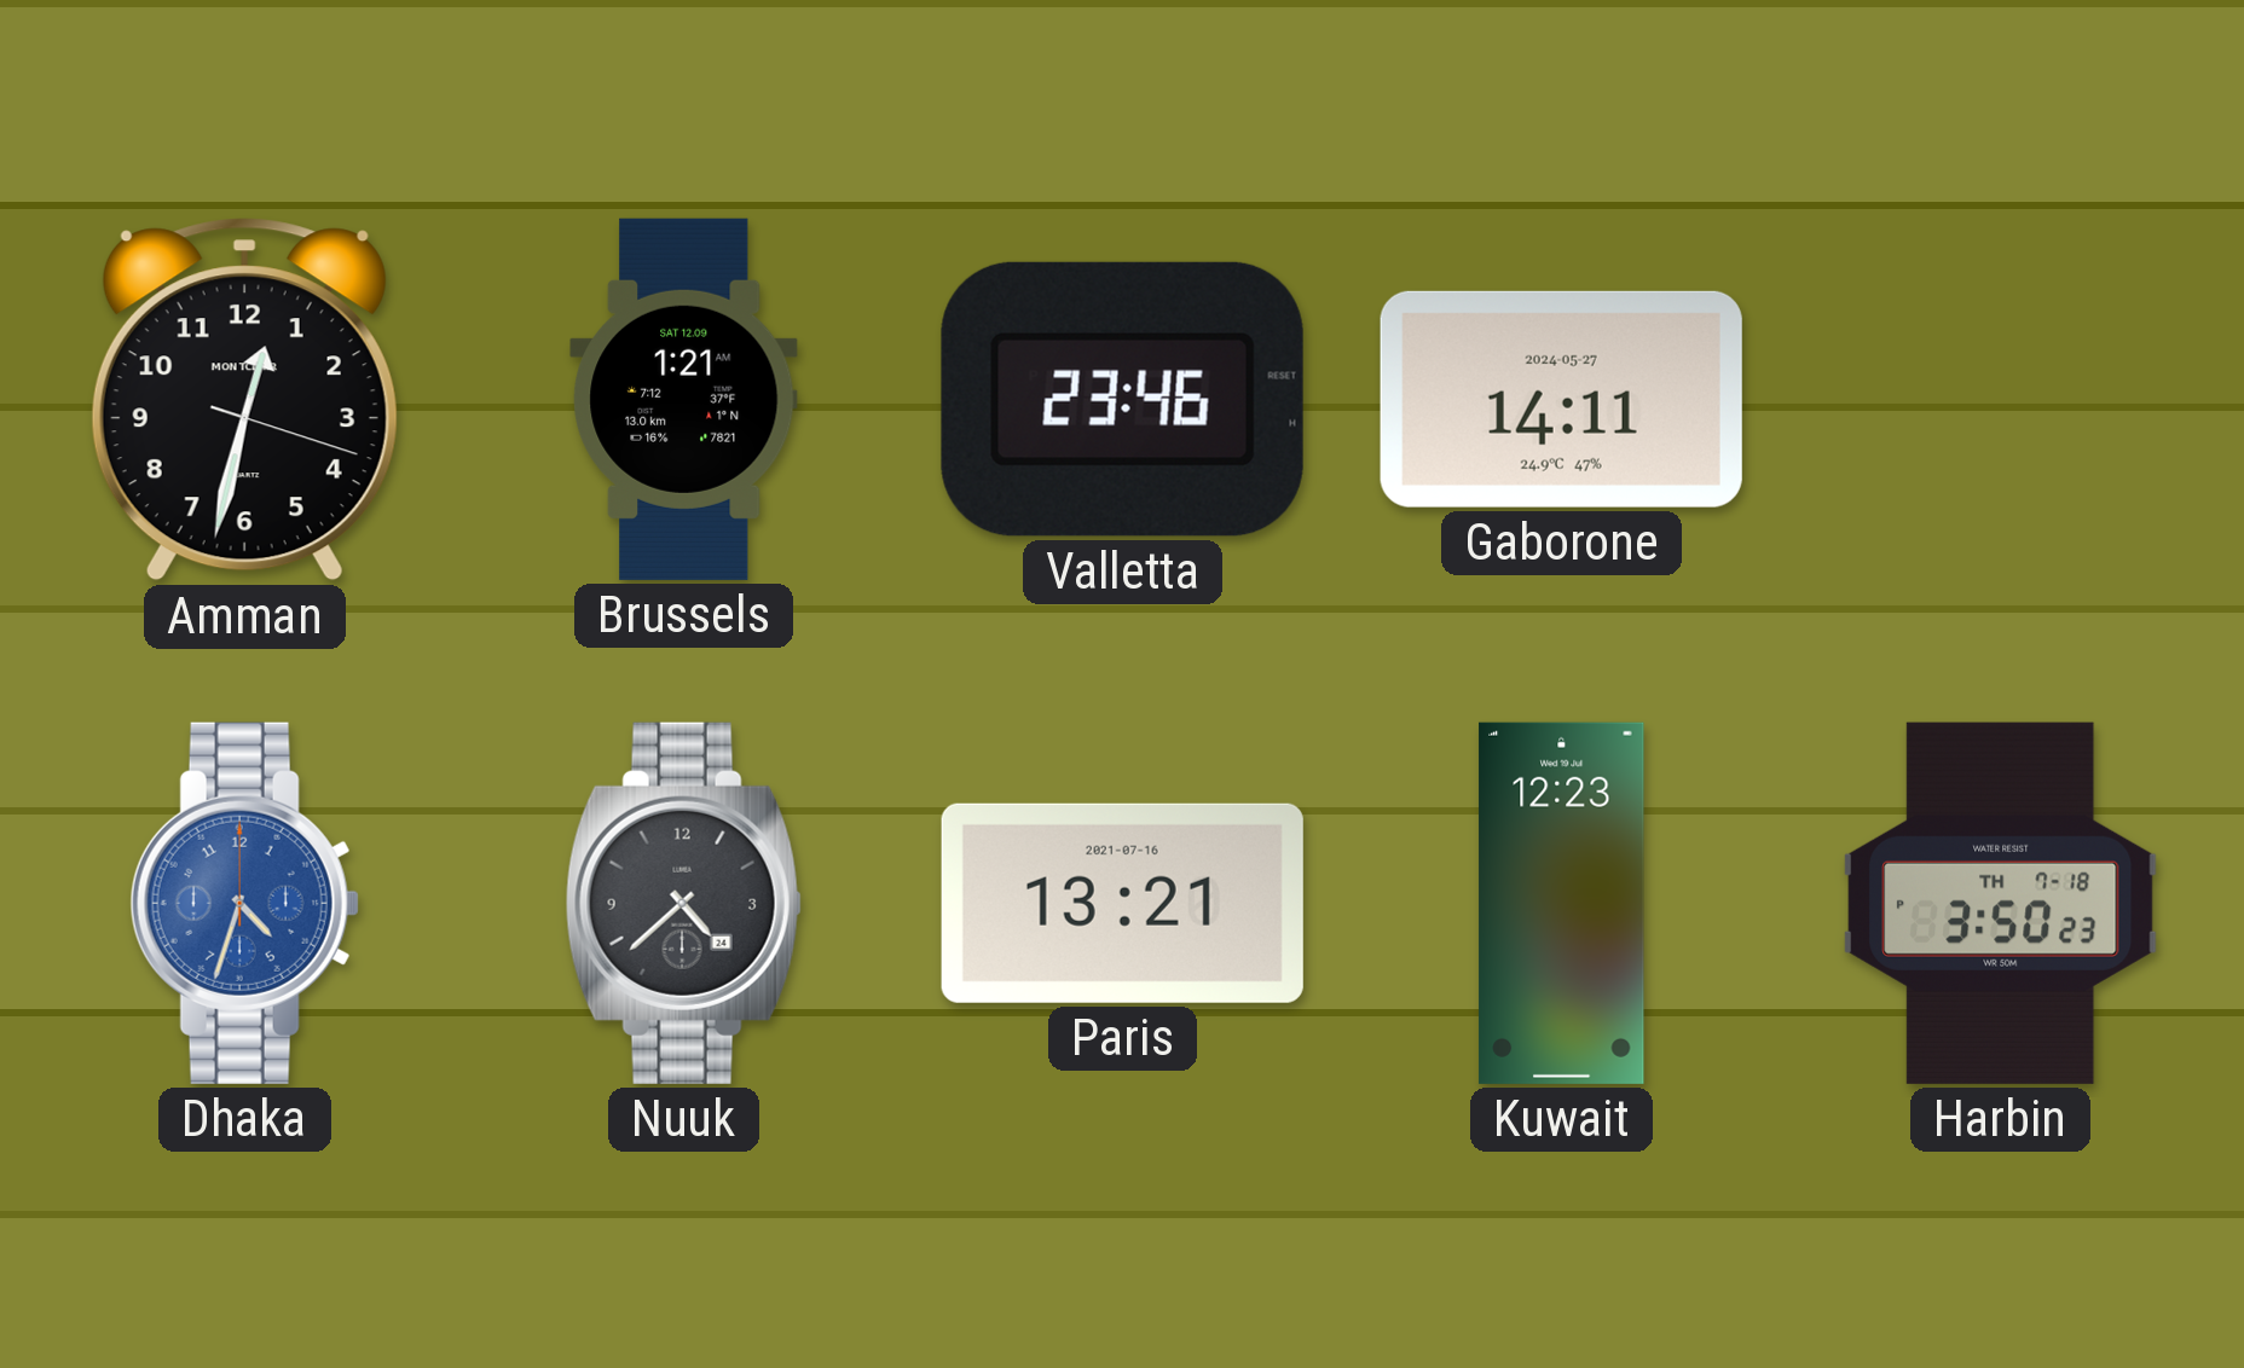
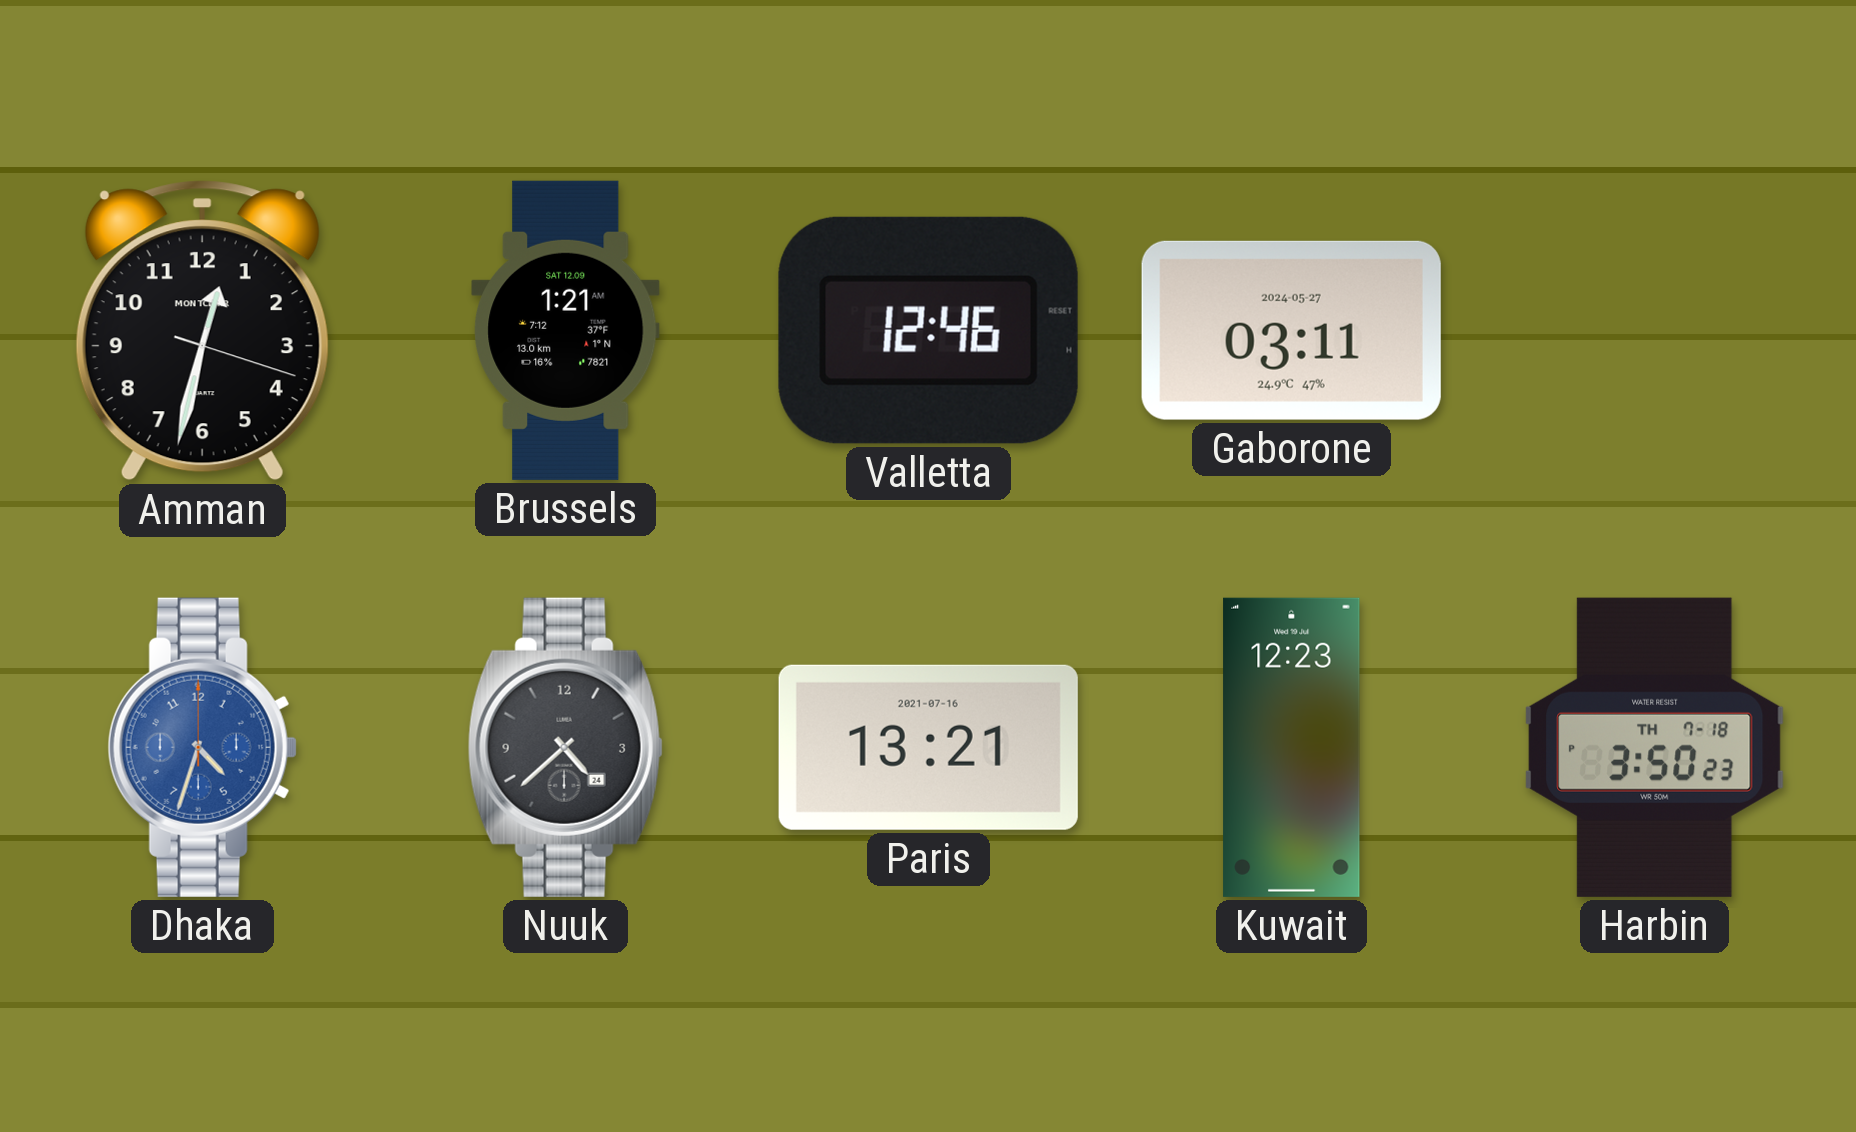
Valletta: 23:46 -> 12:46
Gaborone: 14:11 -> 03:11
